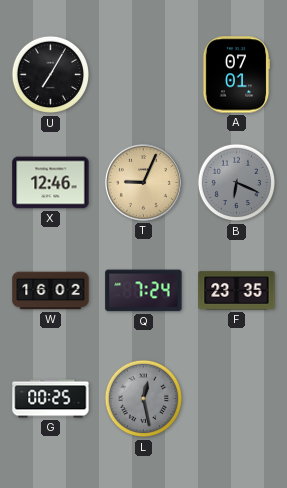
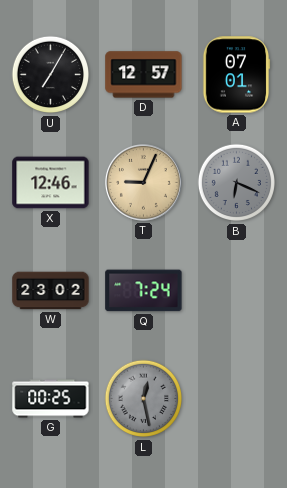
D: none -> 12:57
W: 16:02 -> 23:02
F: 23:35 -> none
